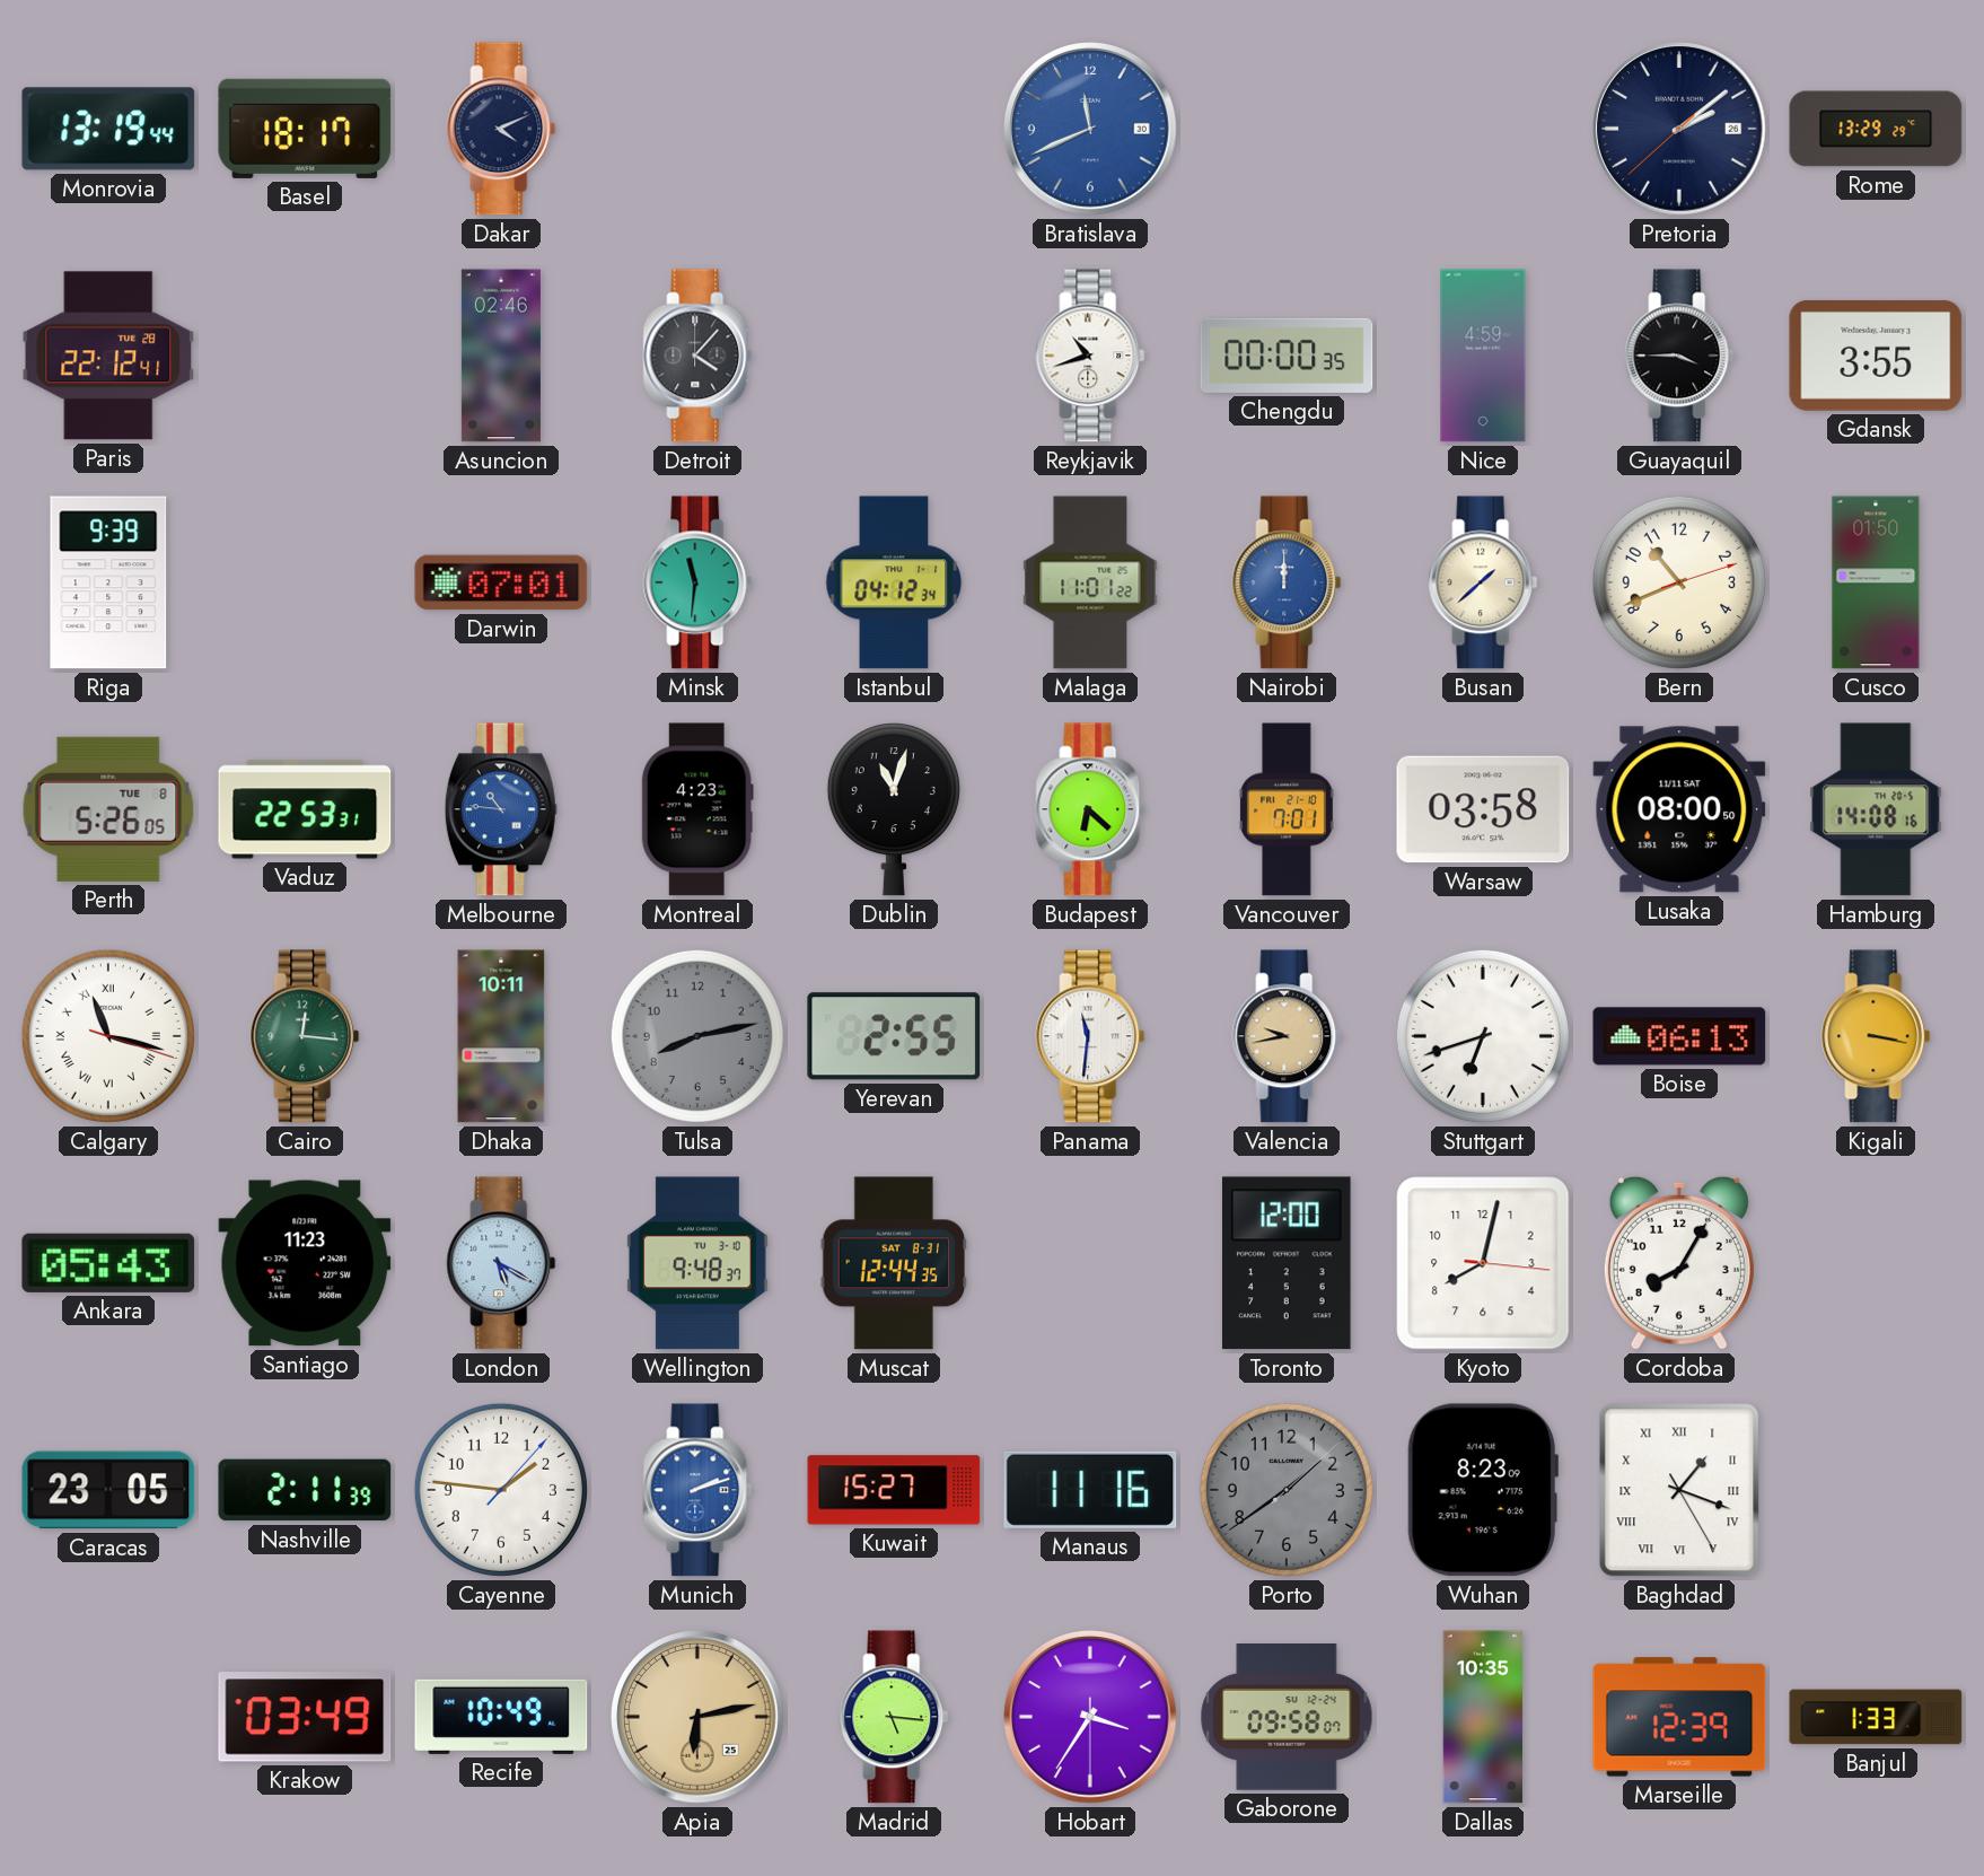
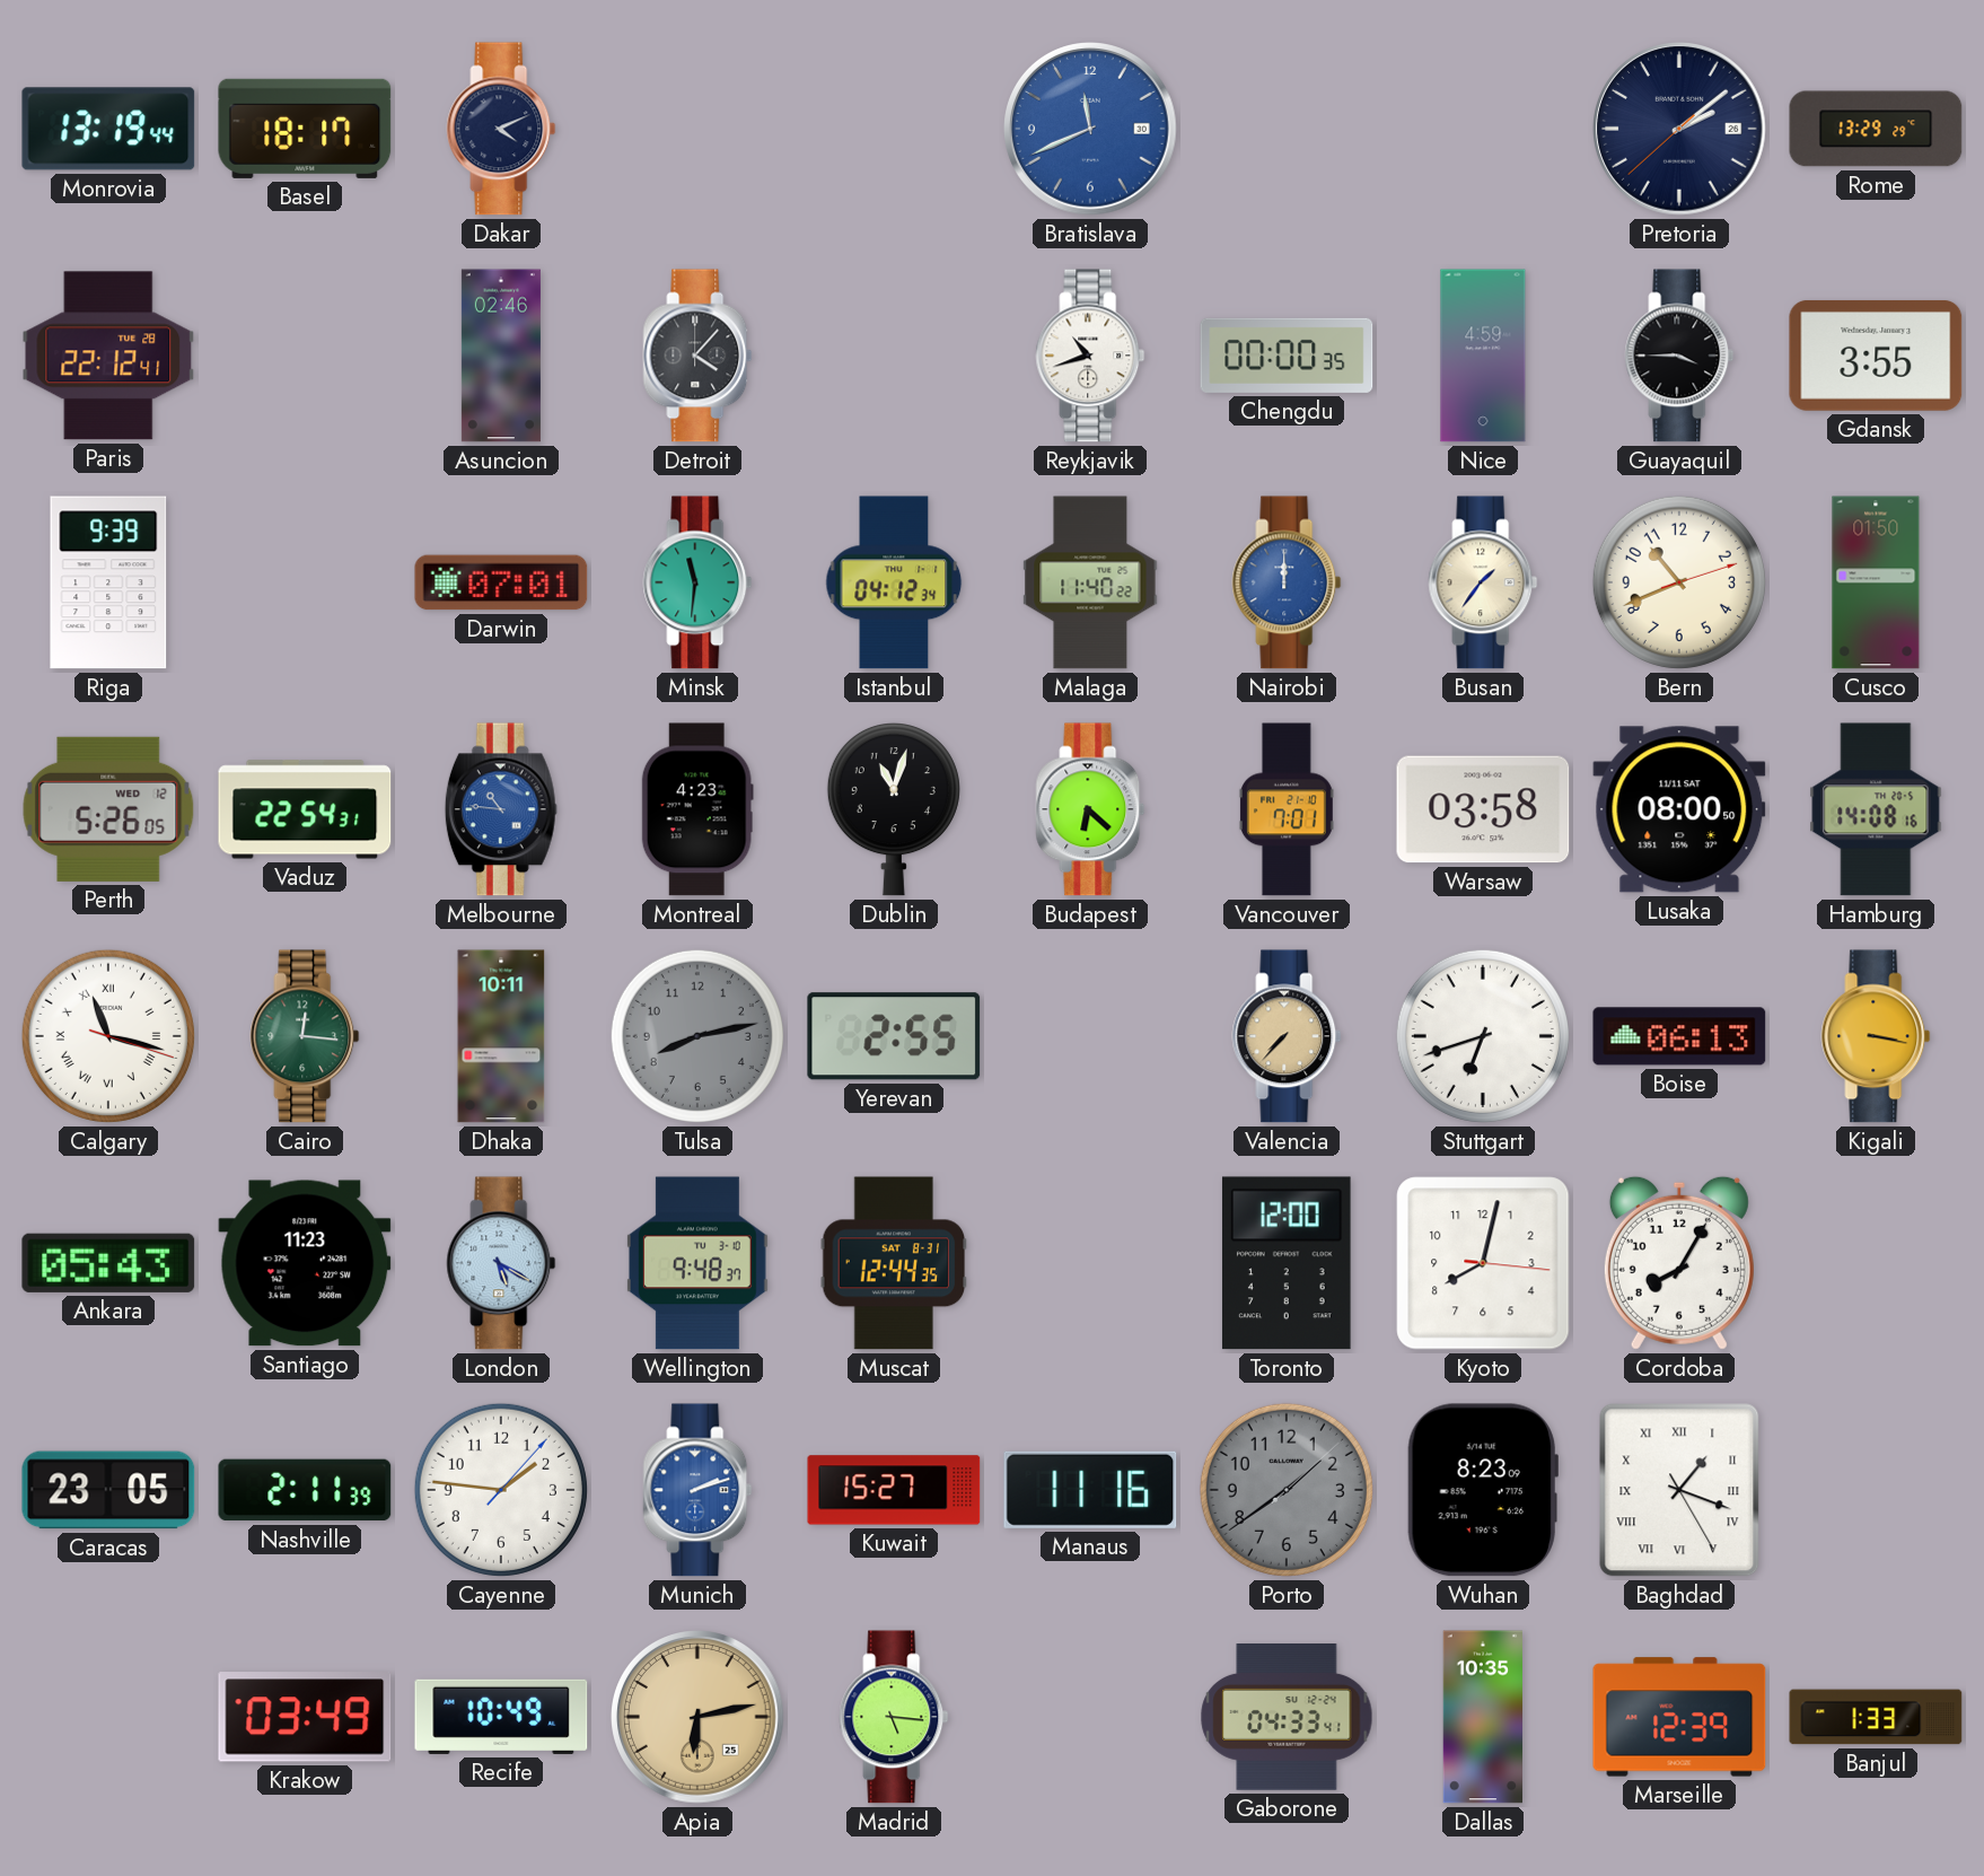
Malaga: 11:01 -> 11:40
Busan: 1:38 -> 1:36
Perth date: TUE 8 -> WED 12
Vaduz: 22:53 -> 22:54
Panama: 11:31 -> none
Valencia: 9:43 -> 7:37
Hobart: 3:35 -> none
Gaborone: 09:58 -> 04:33
